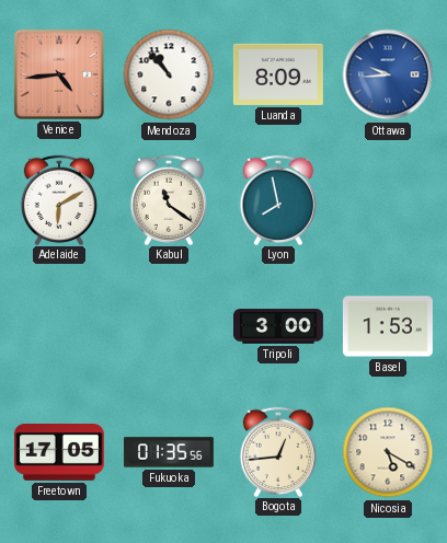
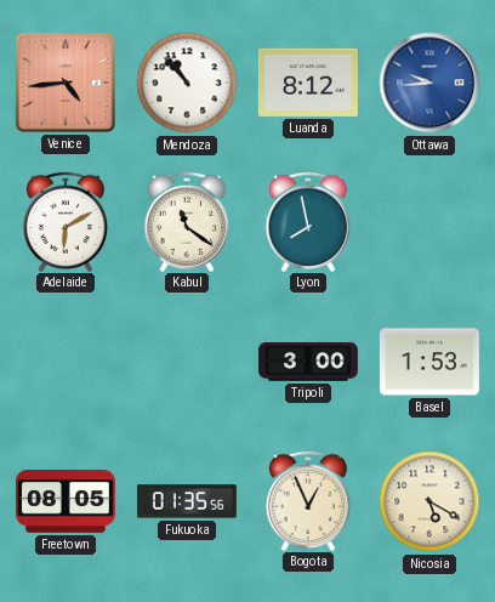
Luanda: 8:09 -> 8:12
Freetown: 17:05 -> 08:05
Bogota: 12:44 -> 12:56
